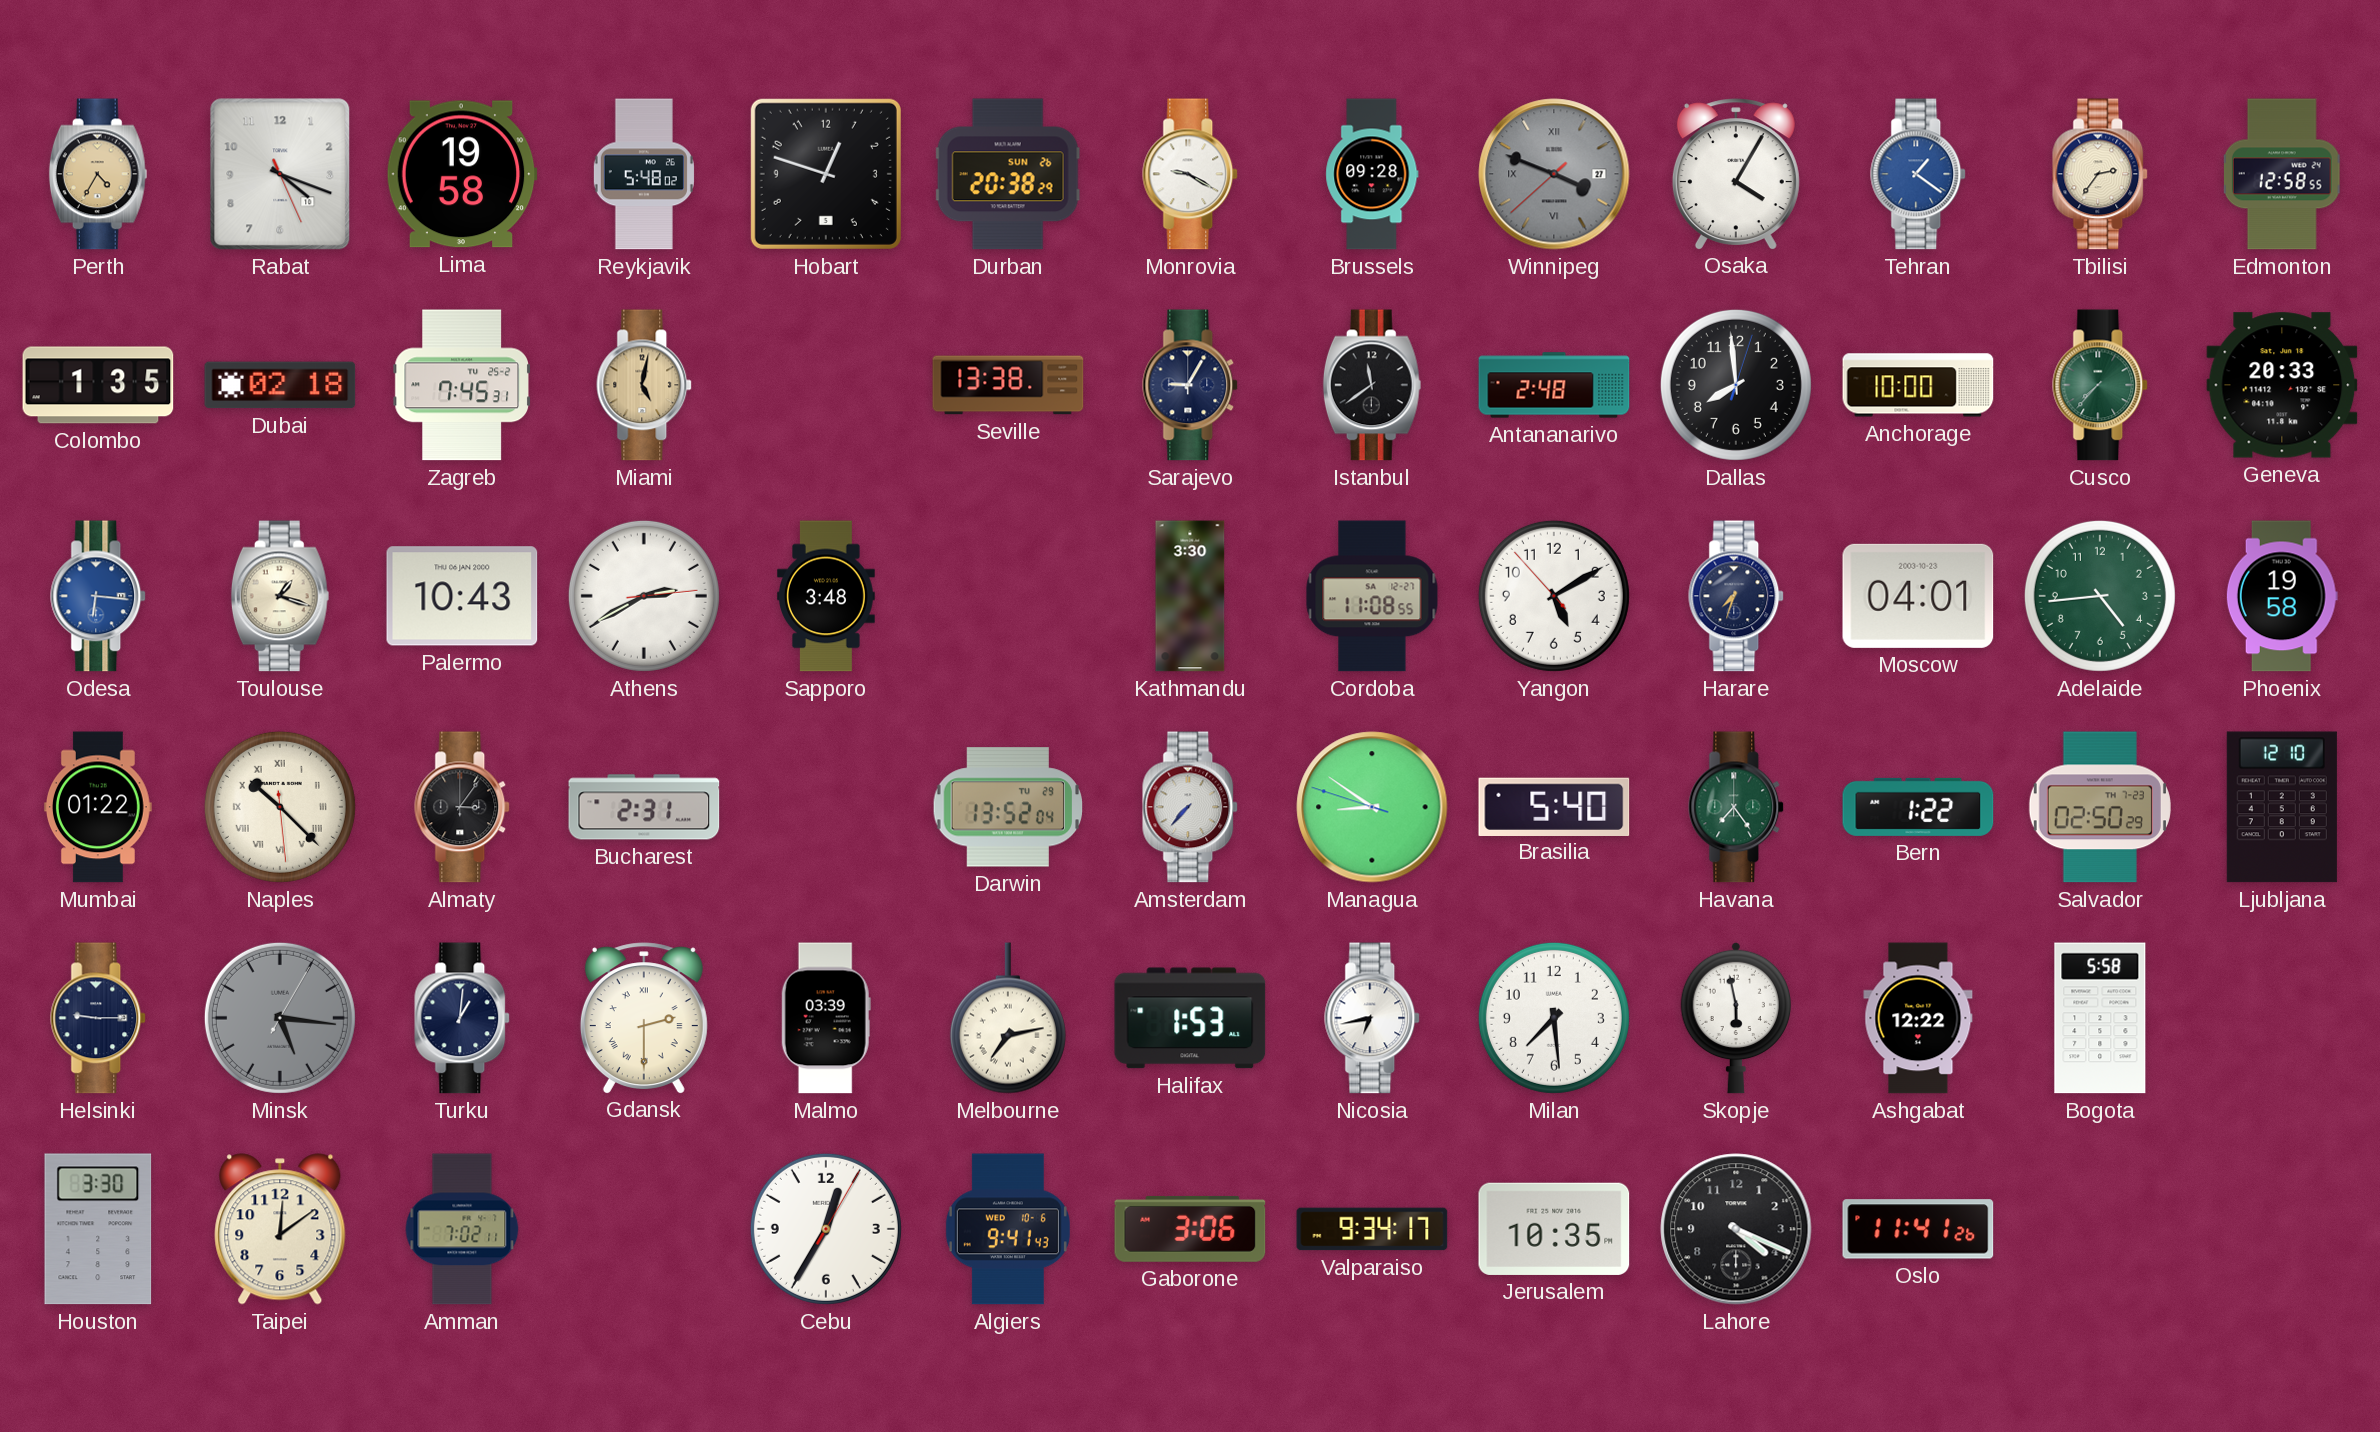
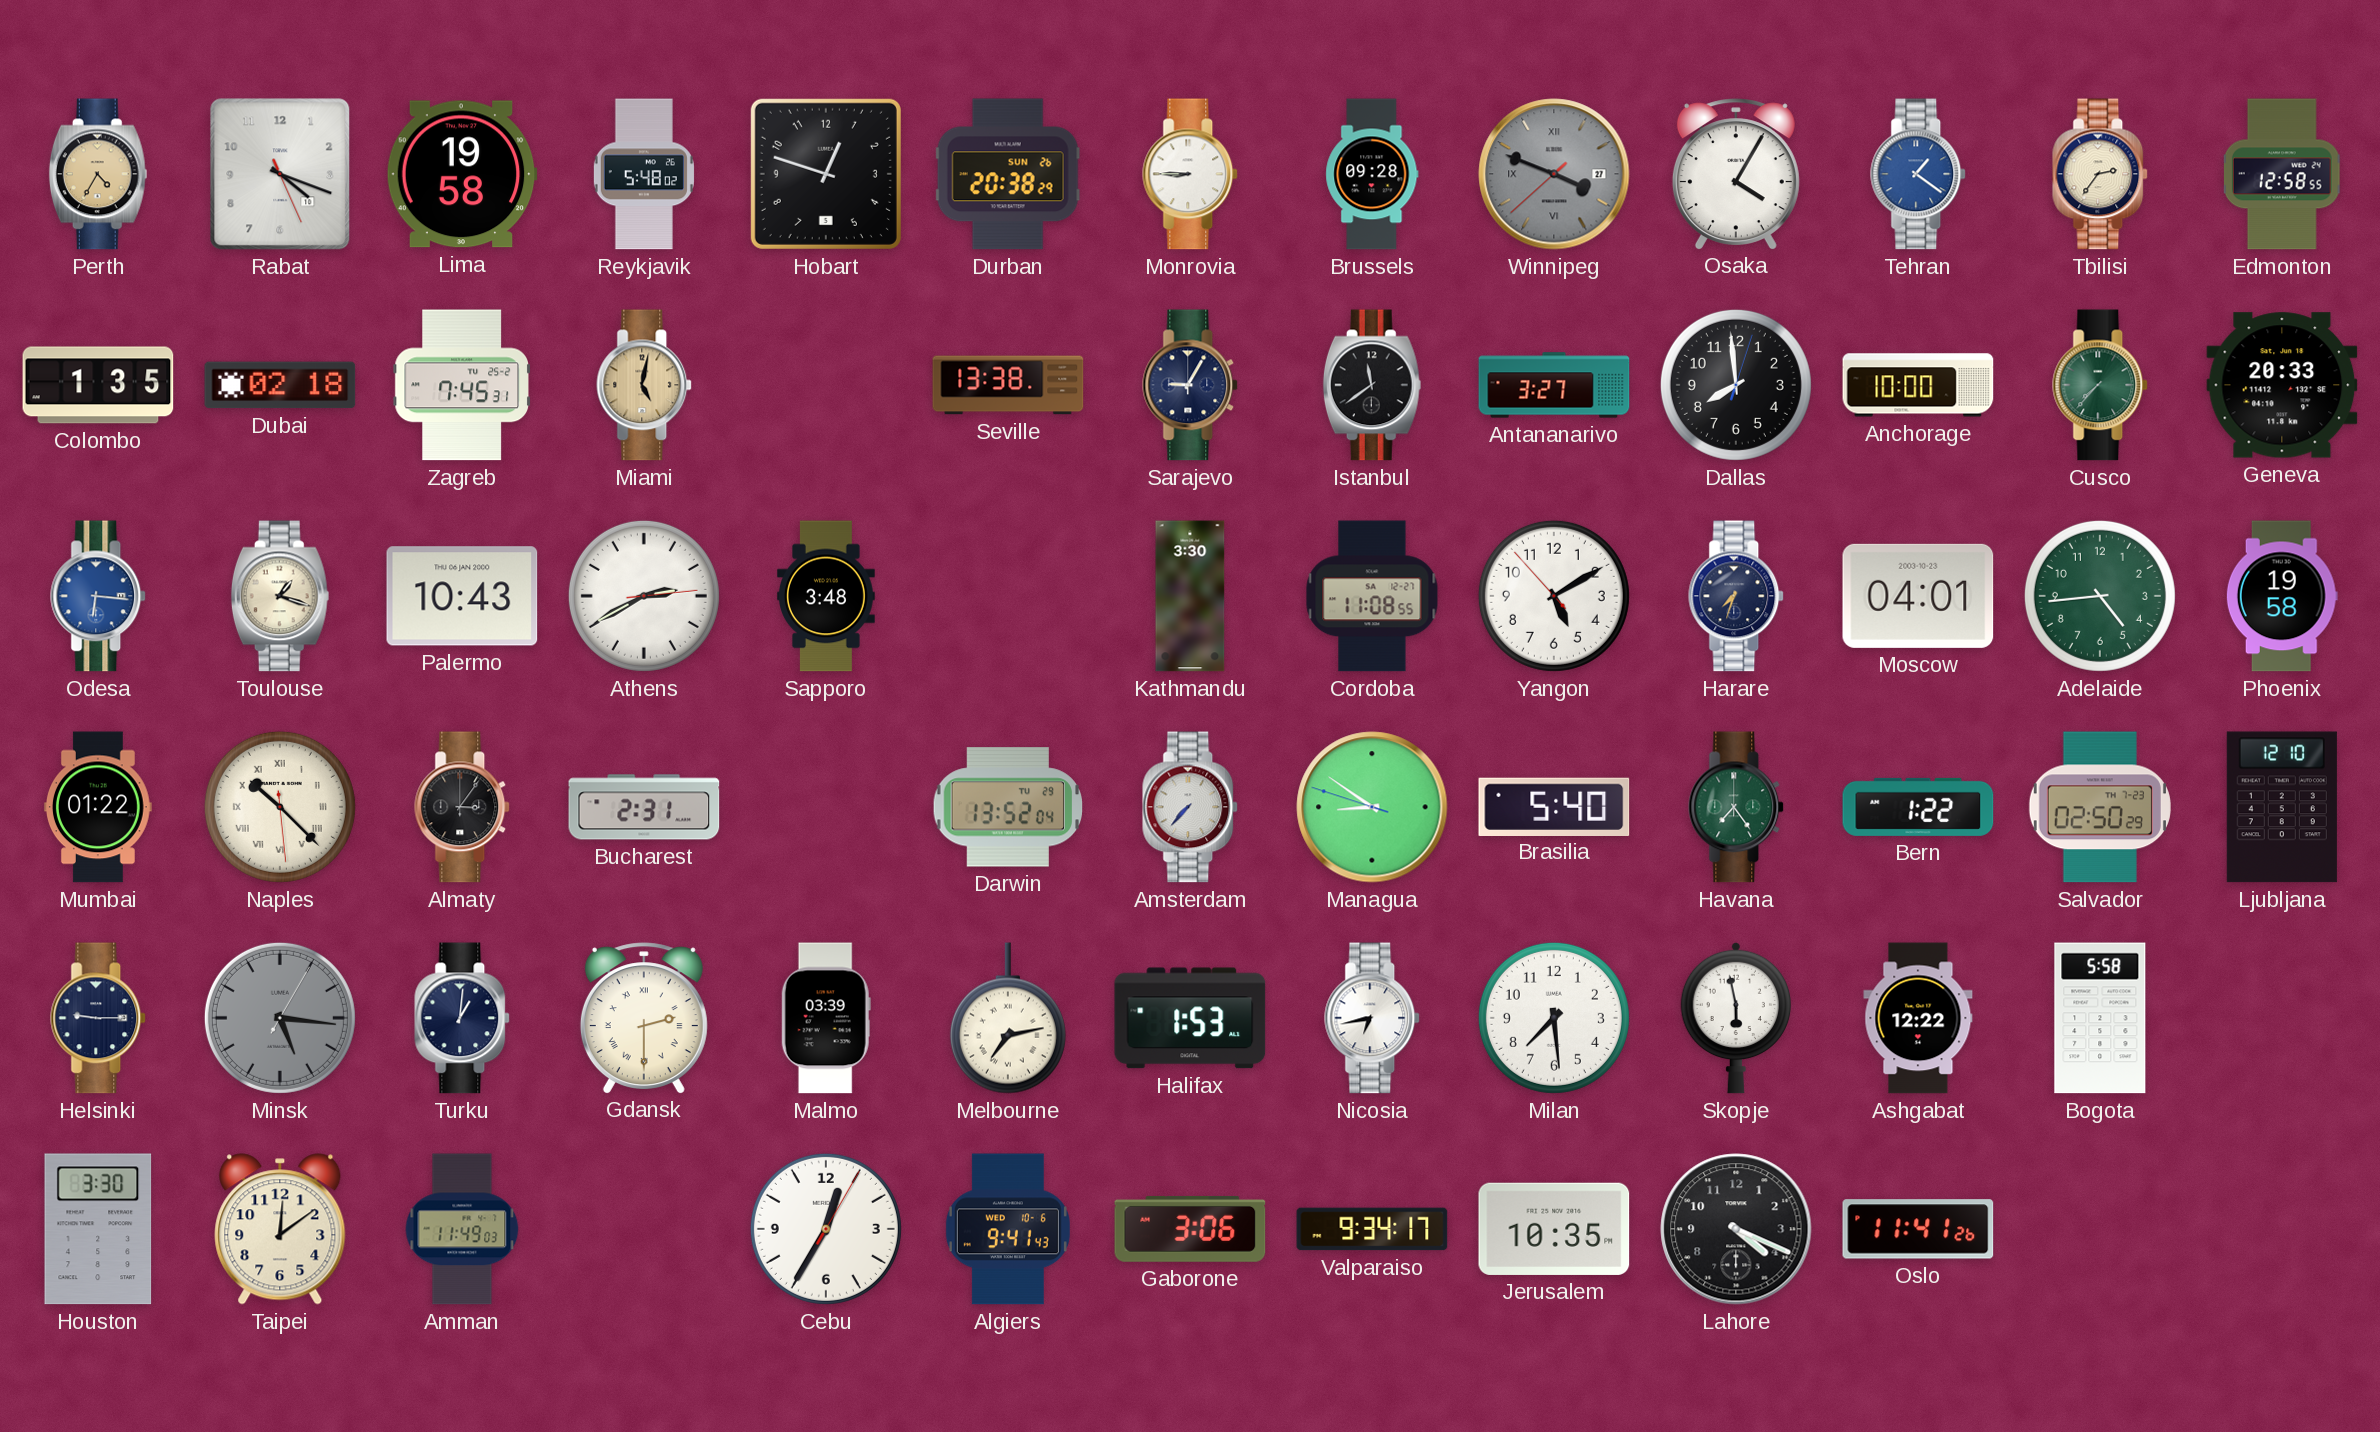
Monrovia: 9:20 -> 8:45
Antananarivo: 2:48 -> 3:27
Amman: 7:02 -> 11:49
